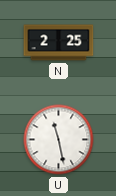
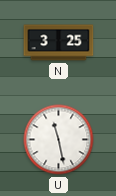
N: 2:25 -> 3:25
